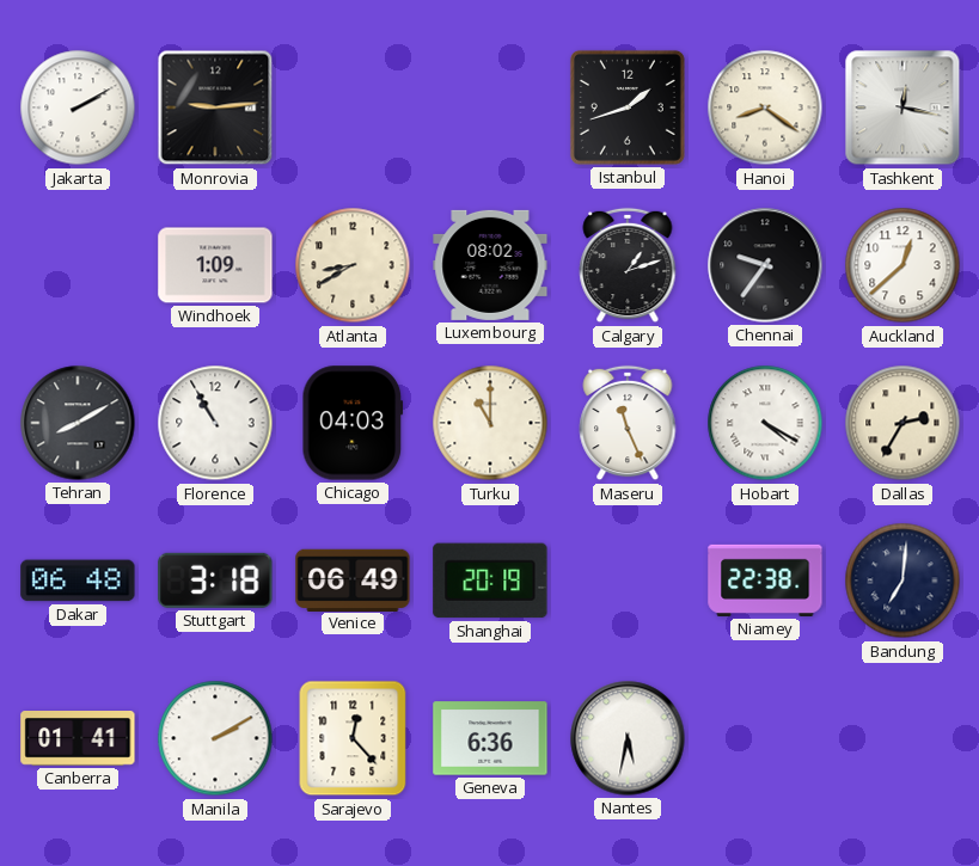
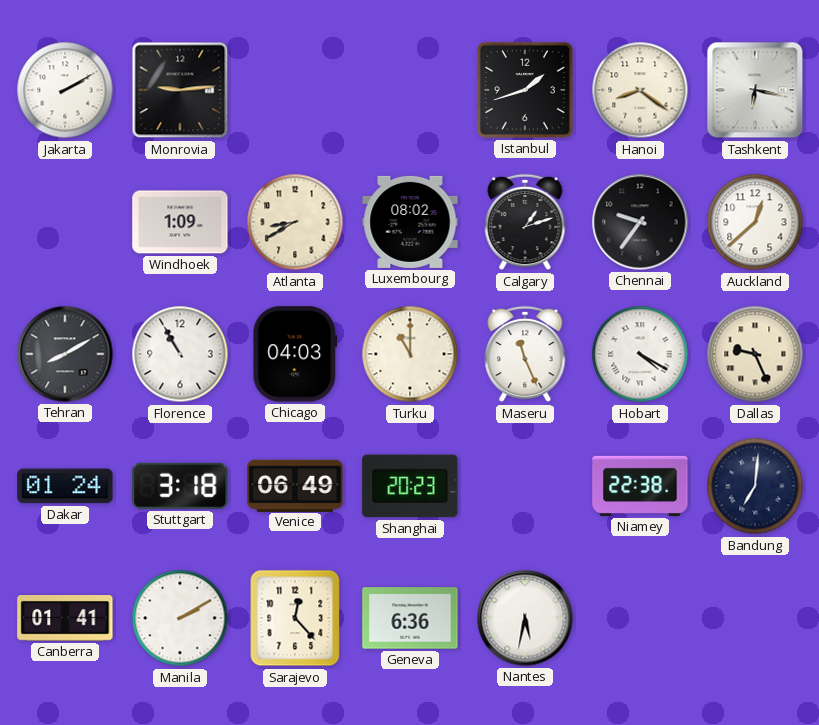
Tashkent: 12:17 -> 6:17
Dallas: 2:35 -> 9:26
Dakar: 06:48 -> 01:24
Shanghai: 20:19 -> 20:23
